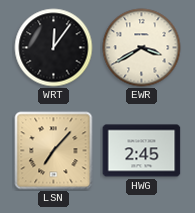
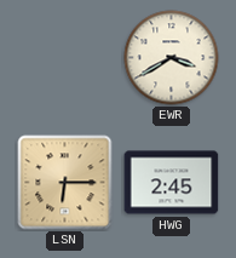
WRT: 12:06 -> none
LSN: 7:07 -> 6:15
